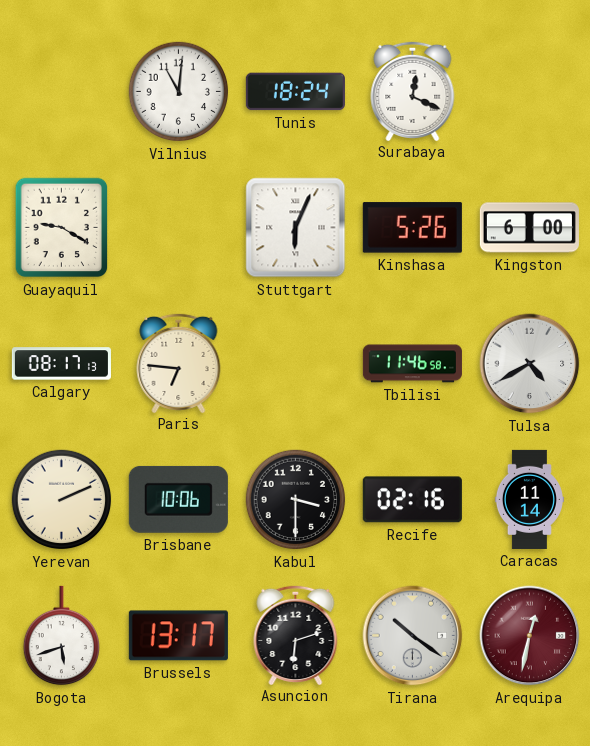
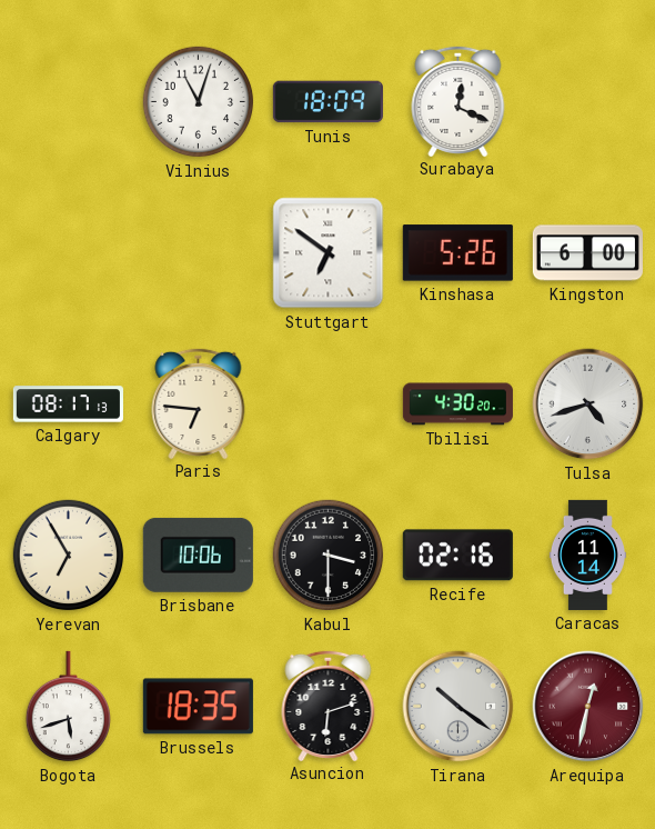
Vilnius: 11:01 -> 11:03
Tunis: 18:24 -> 18:09
Guayaquil: 9:20 -> none
Stuttgart: 6:04 -> 6:51
Tbilisi: 11:46 -> 4:30
Tulsa: 4:40 -> 4:42
Yerevan: 2:11 -> 6:55
Brussels: 13:17 -> 18:35
